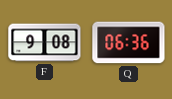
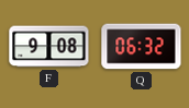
Q: 06:36 -> 06:32
